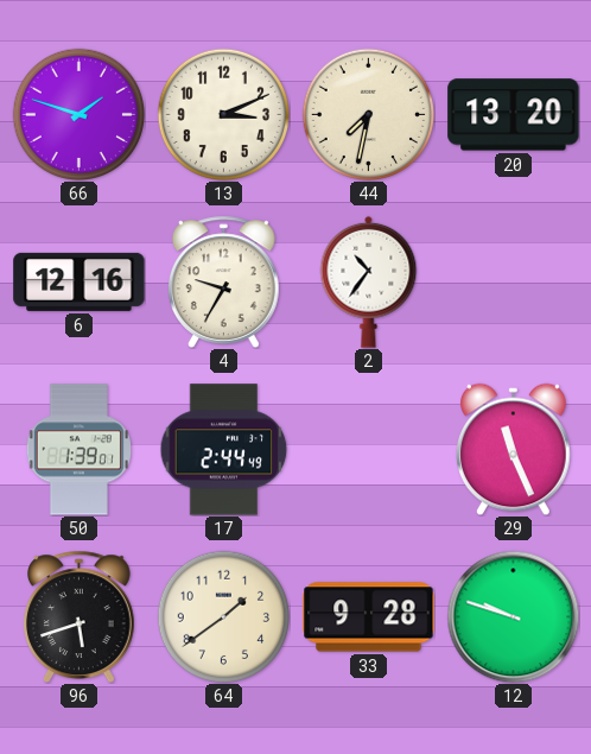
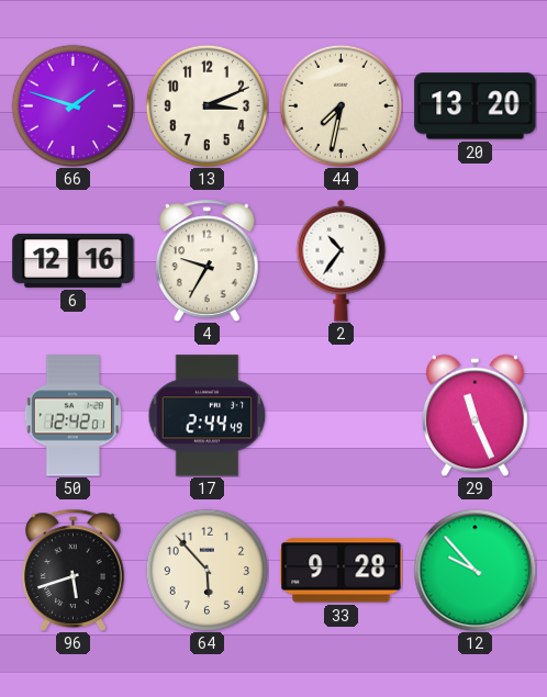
50: 1:39 -> 12:42
64: 1:39 -> 5:53
12: 9:48 -> 9:53
